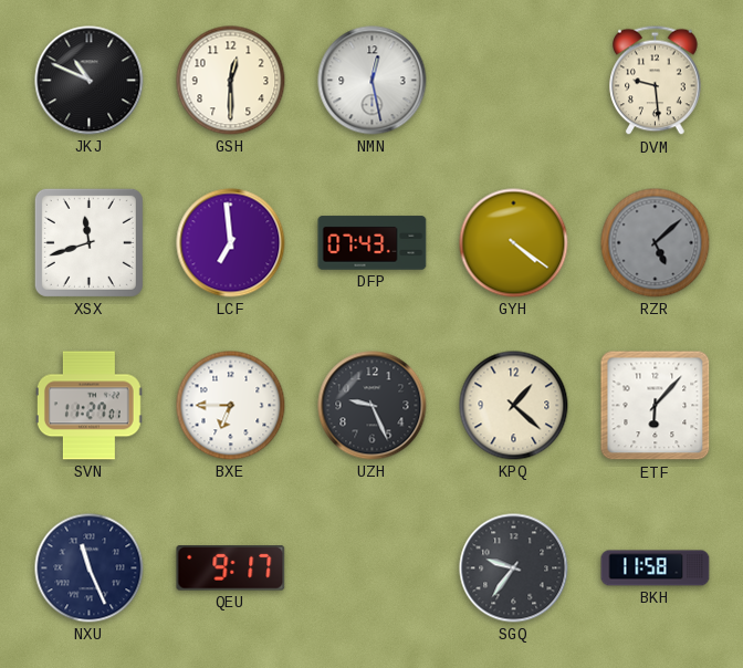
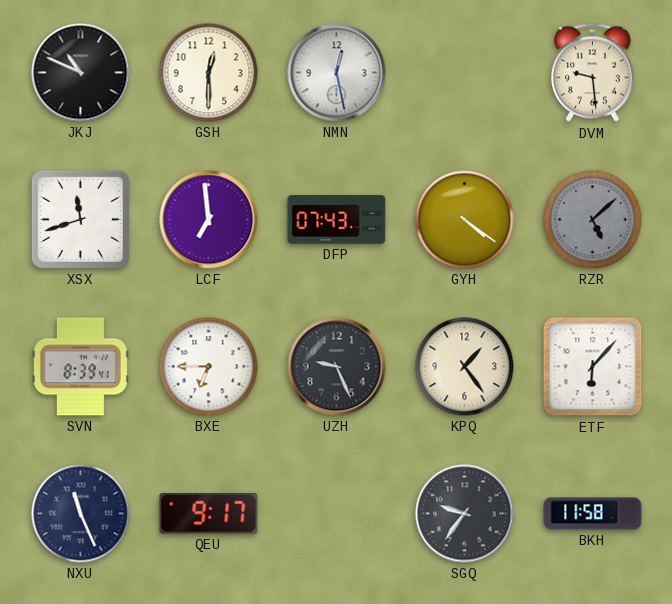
SVN: 11:27 -> 8:39
KPQ: 1:22 -> 1:24
